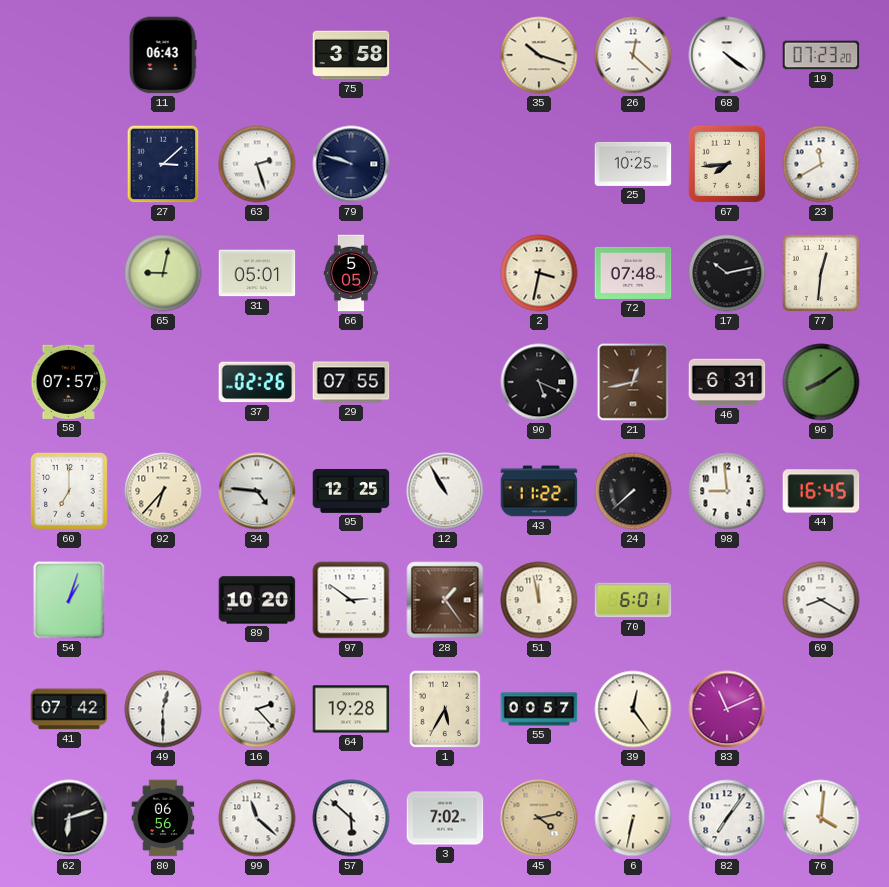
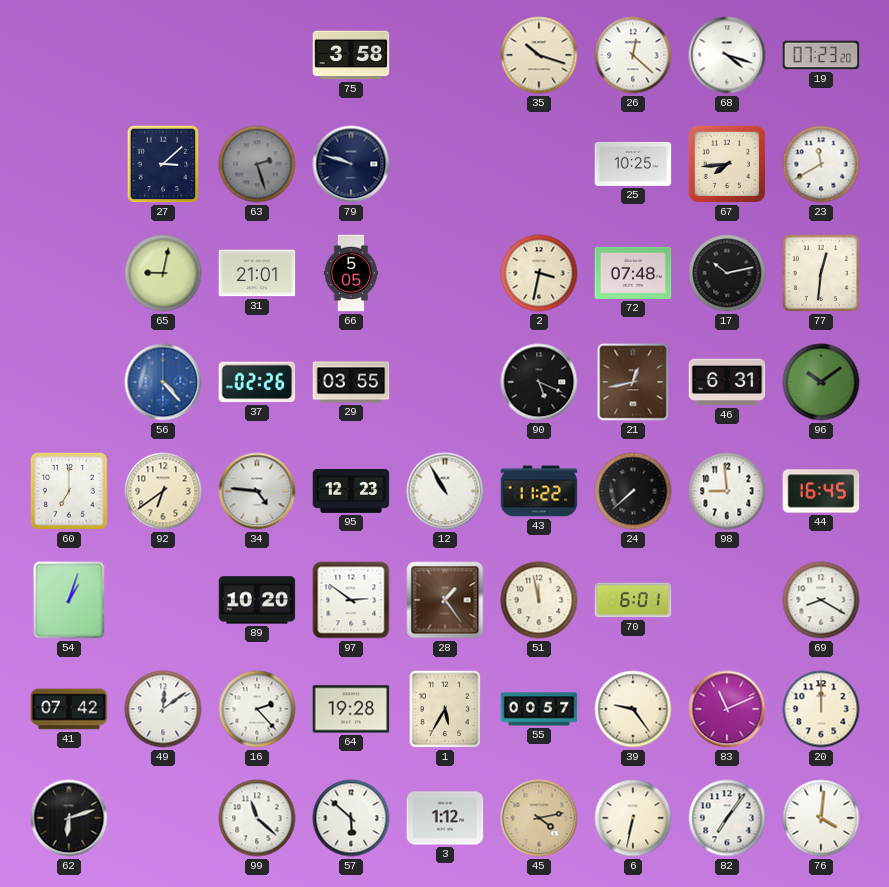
11: 06:43 -> none
68: 4:21 -> 4:18
63 dial: white -> grey
31: 05:01 -> 21:01
58: 07:57 -> none
56: none -> 4:23
29: 07:55 -> 03:55
96: 8:09 -> 10:09
92: 6:37 -> 6:39
95: 12:25 -> 12:23
49: 12:30 -> 12:09
39: 12:24 -> 9:24
20: none -> 12:00
80: 06:56 -> none
3: 7:02 -> 1:12
